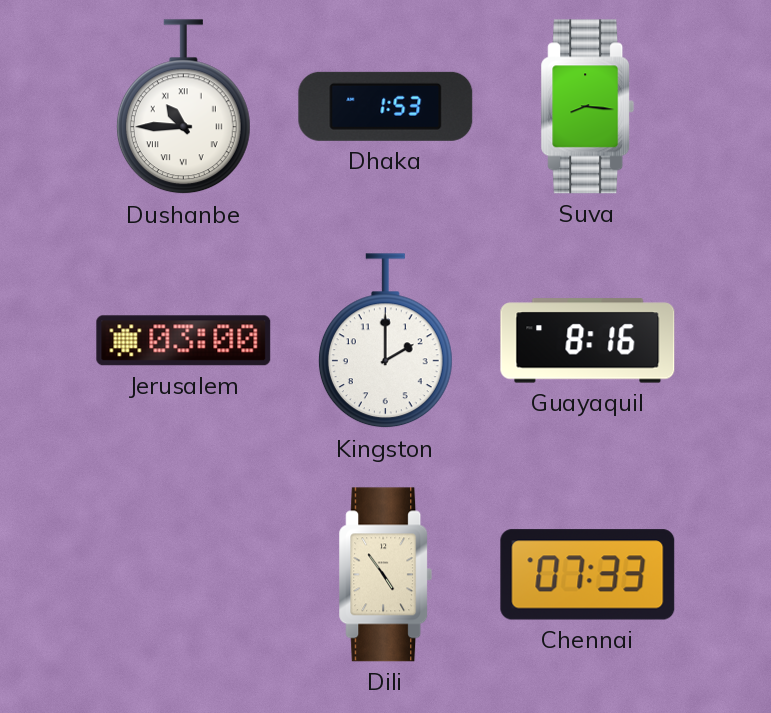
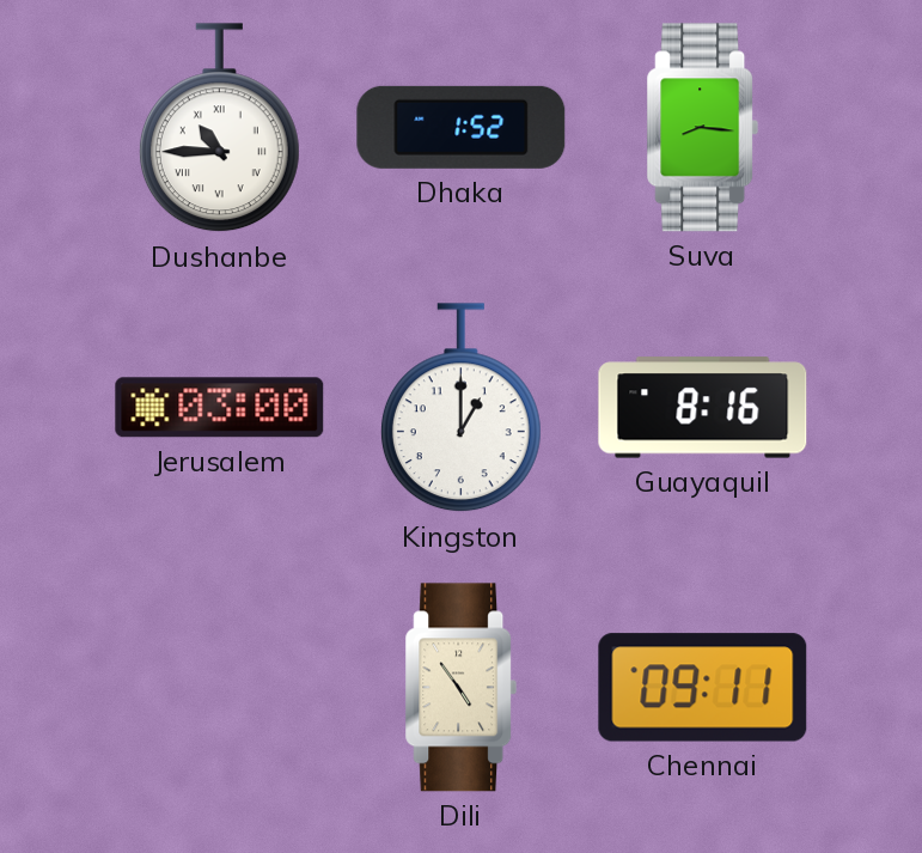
Dhaka: 1:53 -> 1:52
Kingston: 2:00 -> 1:00
Chennai: 07:33 -> 09:11
